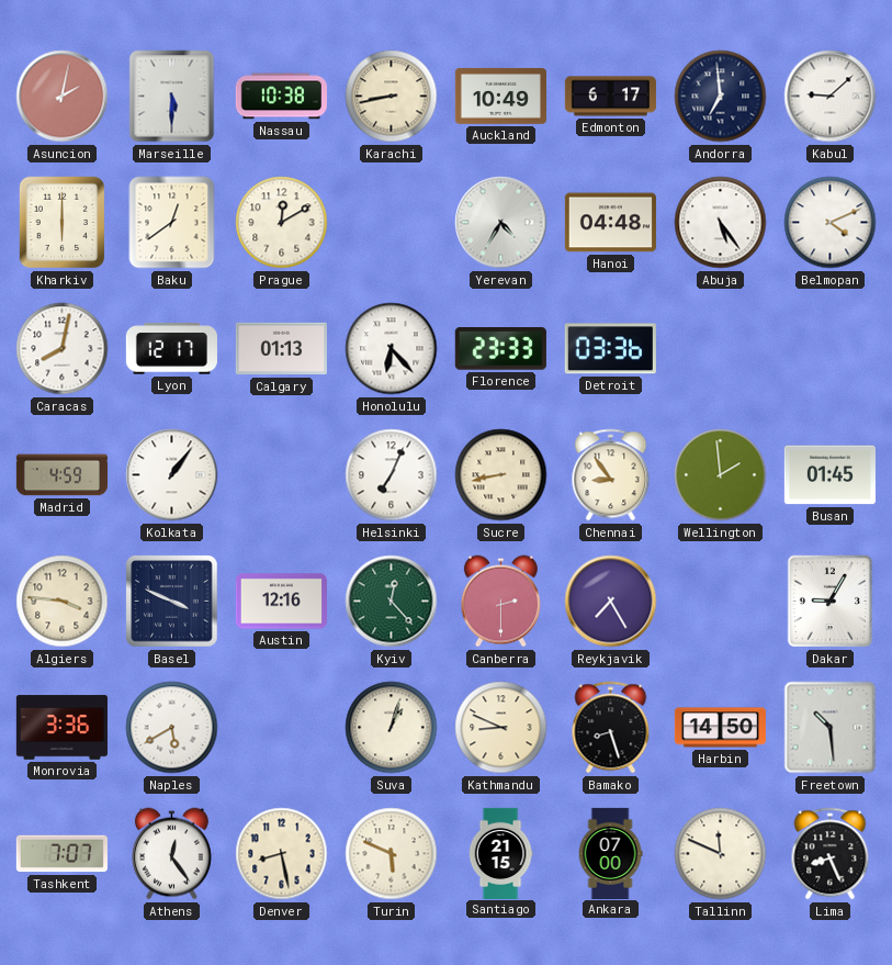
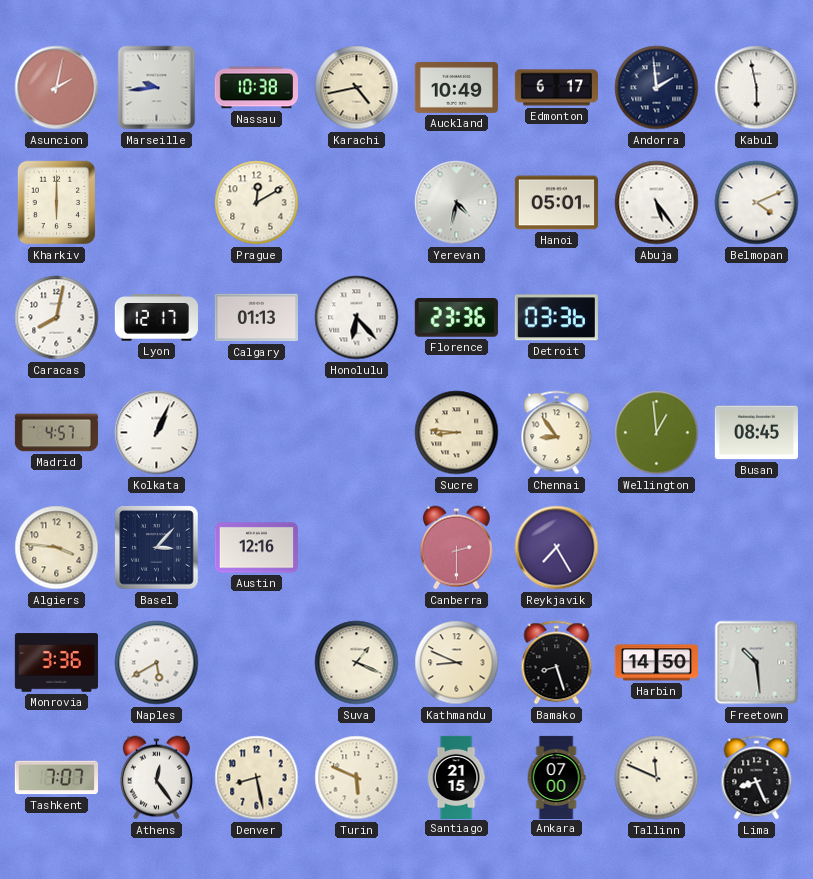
Marseille: 5:30 -> 9:44
Karachi: 8:43 -> 4:43
Andorra: 6:59 -> 1:59
Kabul: 9:08 -> 5:58
Baku: 12:39 -> none
Yerevan: 4:35 -> 4:32
Hanoi: 04:48 -> 05:01
Florence: 23:33 -> 23:36
Madrid: 4:59 -> 4:57
Kolkata: 1:06 -> 1:04
Helsinki: 7:04 -> none
Sucre: 8:43 -> 8:46
Wellington: 1:59 -> 12:59
Busan: 01:45 -> 08:45
Basel: 3:49 -> 3:07
Kyiv: 12:23 -> none
Dakar: 9:05 -> none
Suva: 1:03 -> 1:19
